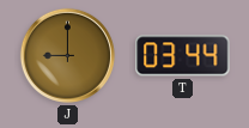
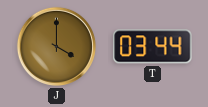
J: 9:00 -> 4:00
